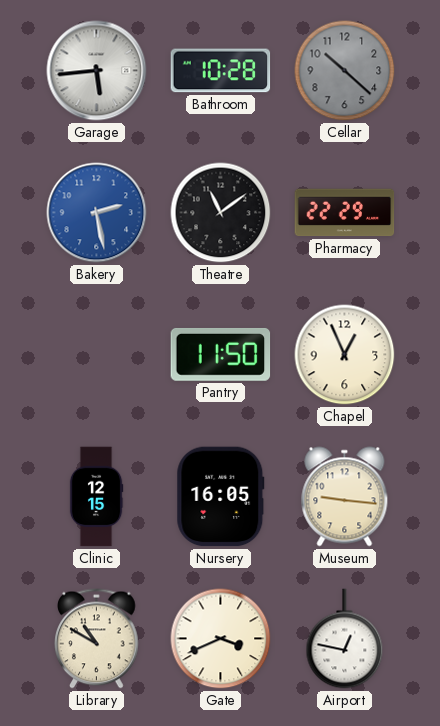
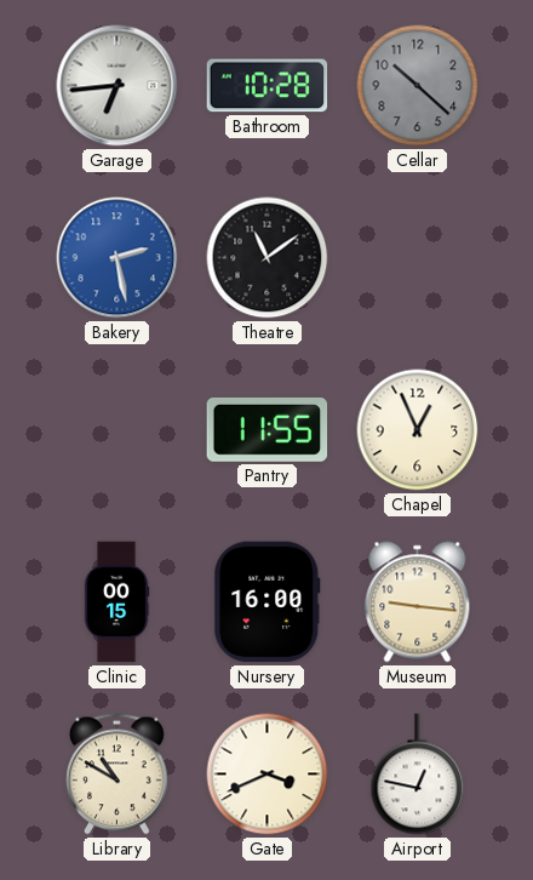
Garage: 5:44 -> 6:44
Pharmacy: 22:29 -> none
Pantry: 11:50 -> 11:55
Clinic: 12:15 -> 00:15
Nursery: 16:05 -> 16:00
